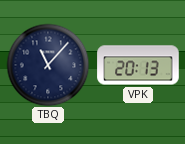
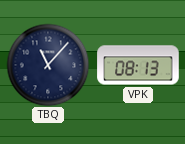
VPK: 20:13 -> 08:13
